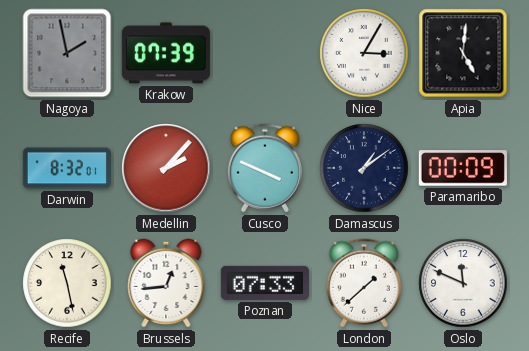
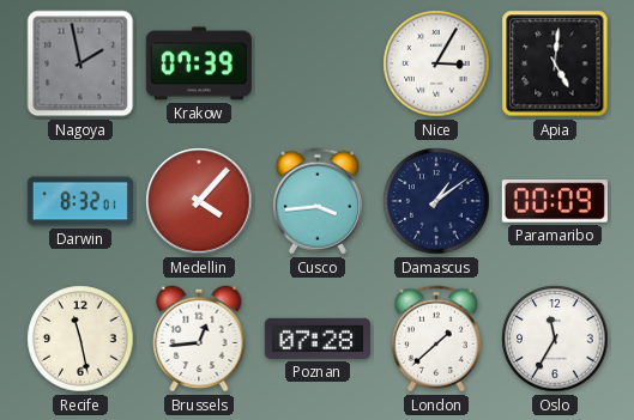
Medellin: 2:07 -> 4:07
Cusco: 3:49 -> 3:44
Poznan: 07:33 -> 07:28
Oslo: 11:49 -> 11:35
